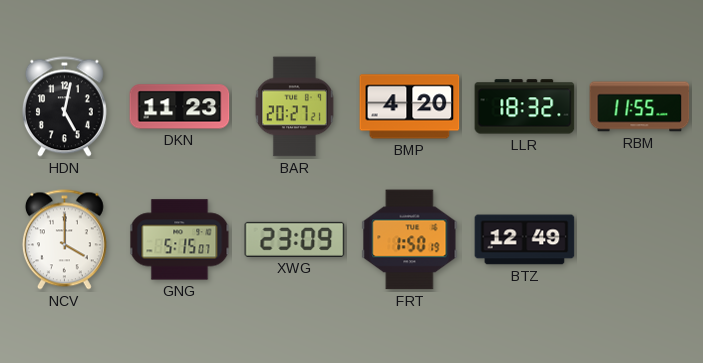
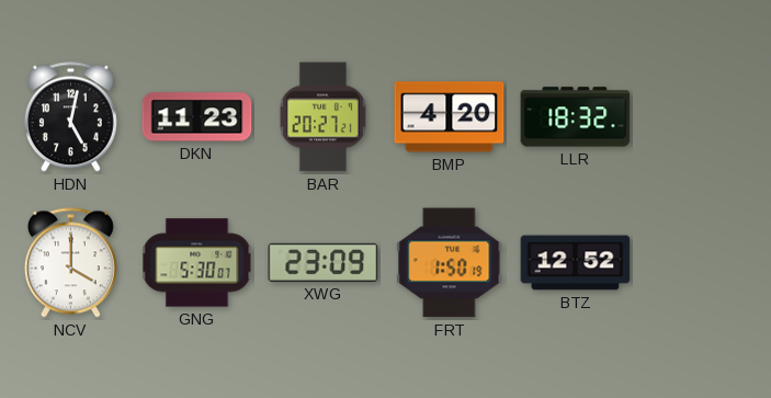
RBM: 11:55 -> none
GNG: 5:15 -> 5:30
BTZ: 12:49 -> 12:52
